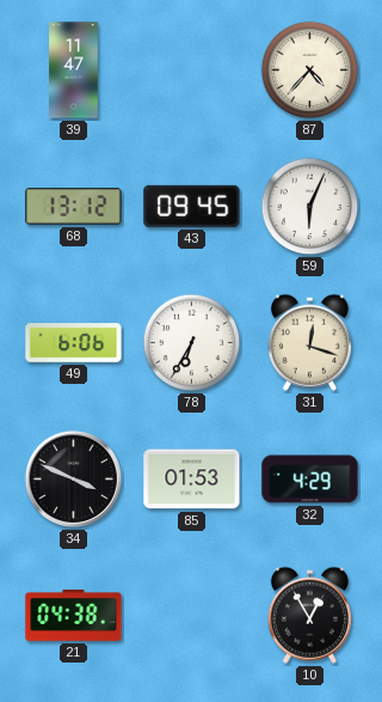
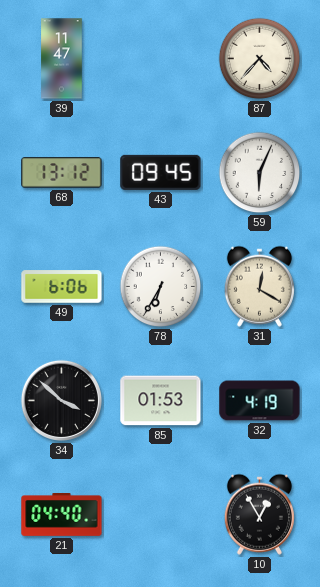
31: 12:18 -> 12:20
34: 3:49 -> 3:52
32: 4:29 -> 4:19
21: 04:38 -> 04:40
